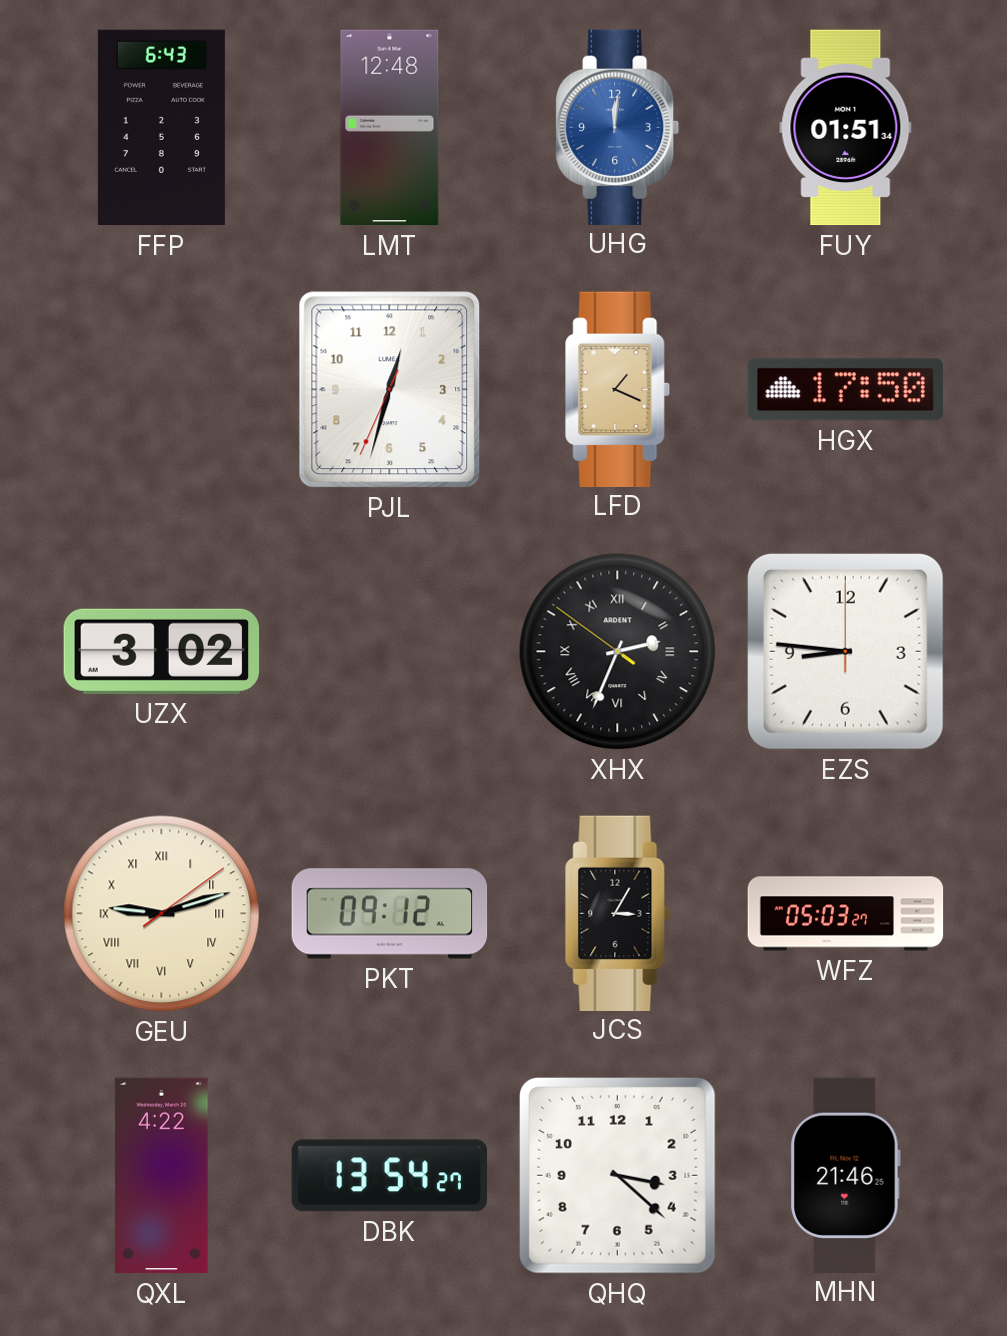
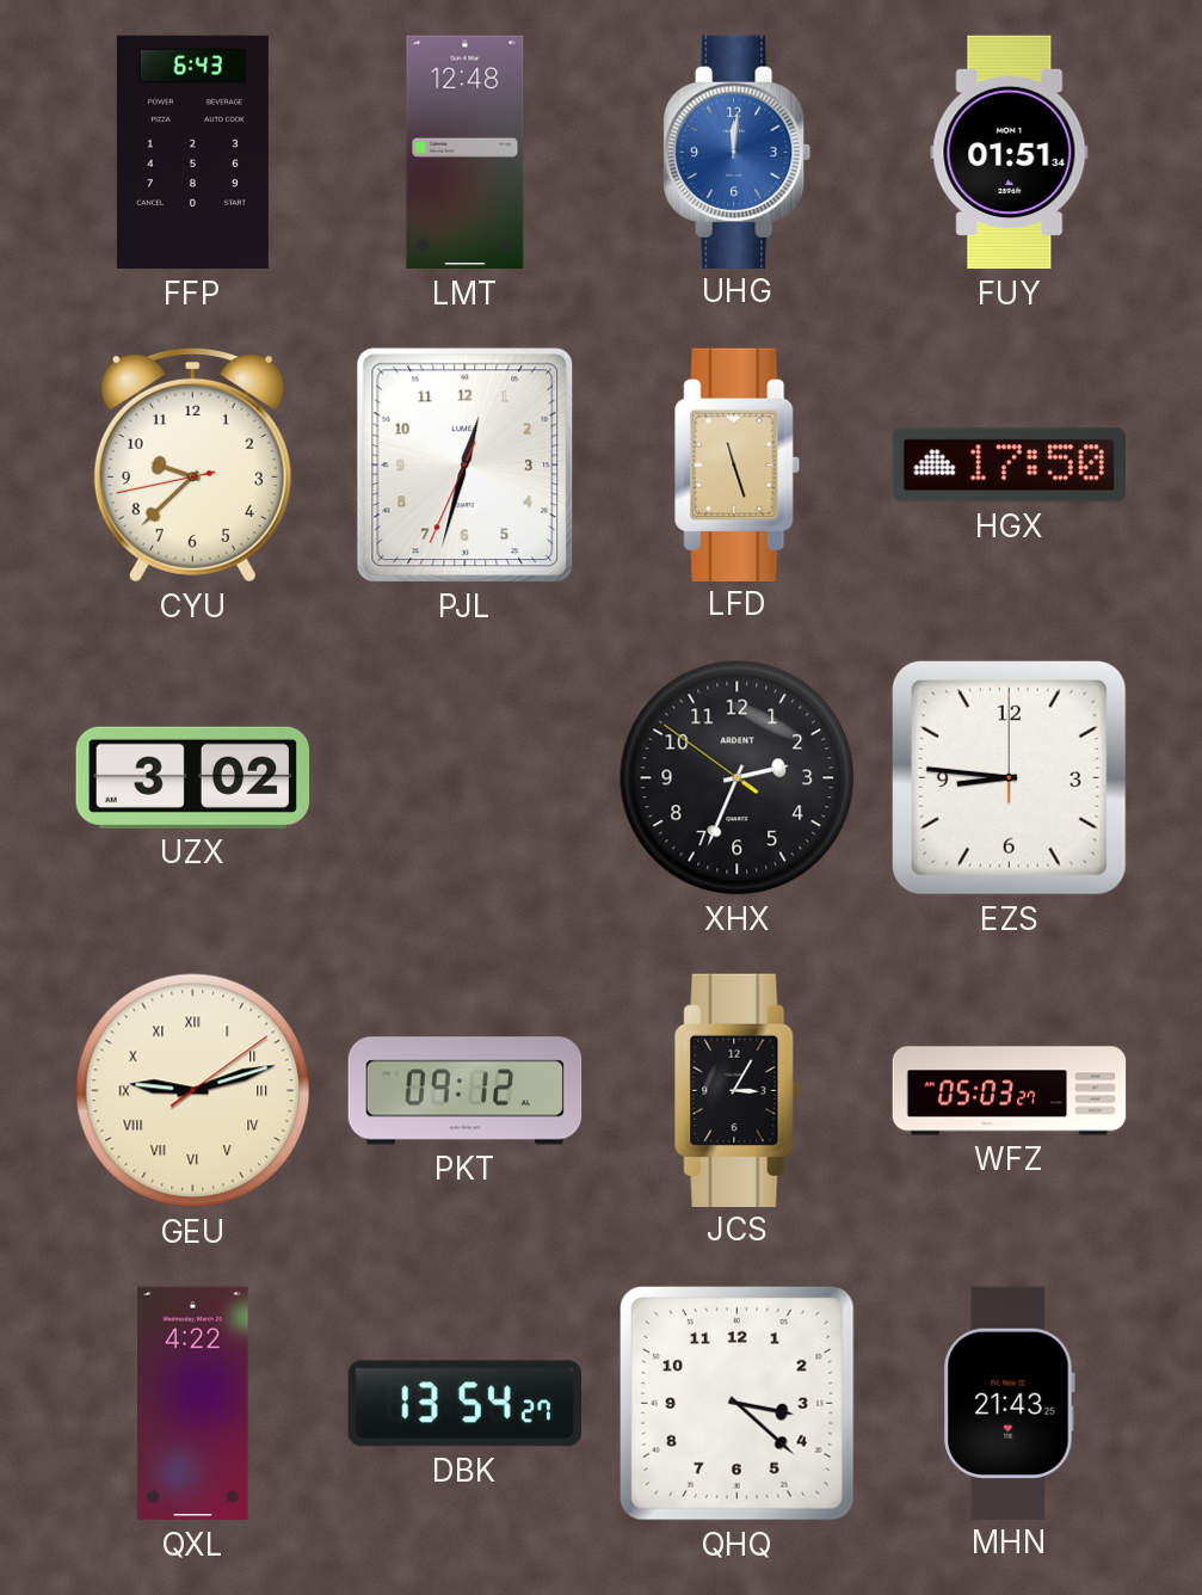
CYU: none -> 9:37
LFD: 1:19 -> 11:27
XHX numerals: Roman -> Arabic
MHN: 21:46 -> 21:43
